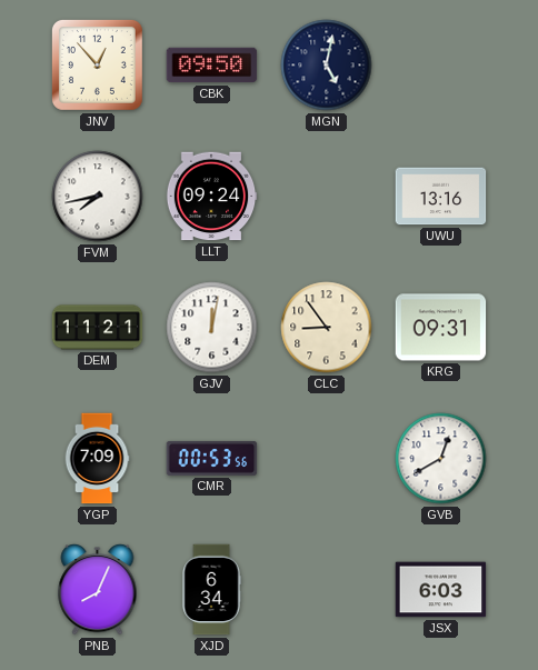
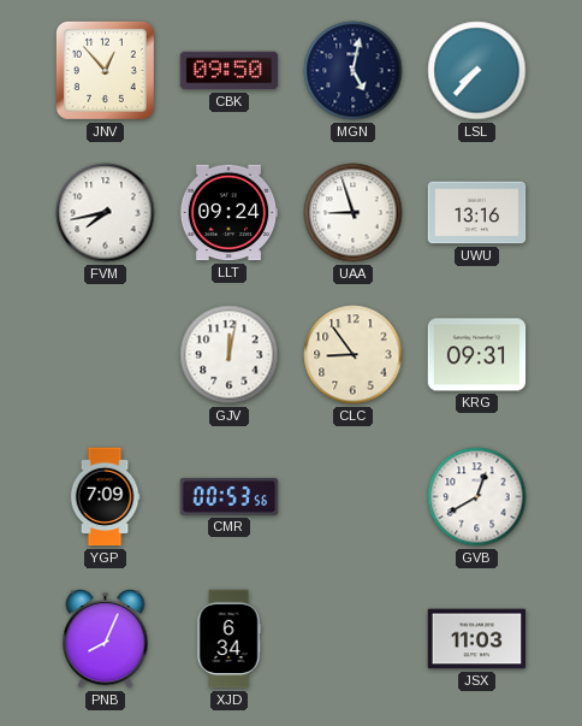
LSL: none -> 7:37
UAA: none -> 8:57
DEM: 11:21 -> none
JSX: 6:03 -> 11:03
